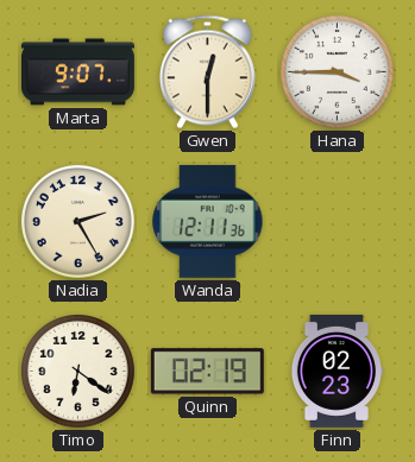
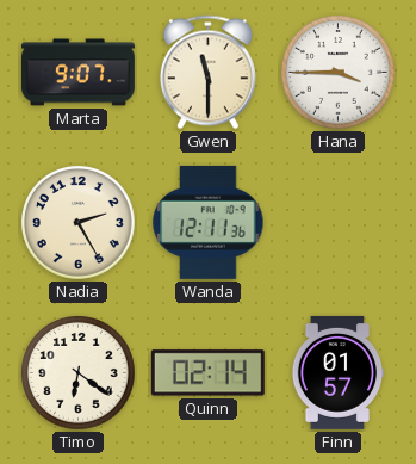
Gwen: 12:30 -> 11:30
Quinn: 02:19 -> 02:14
Finn: 02:23 -> 01:57
